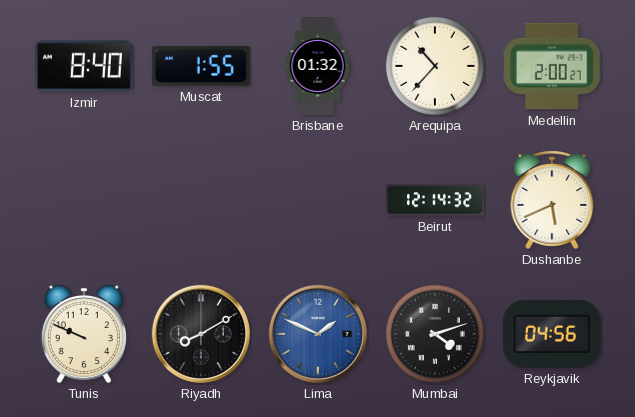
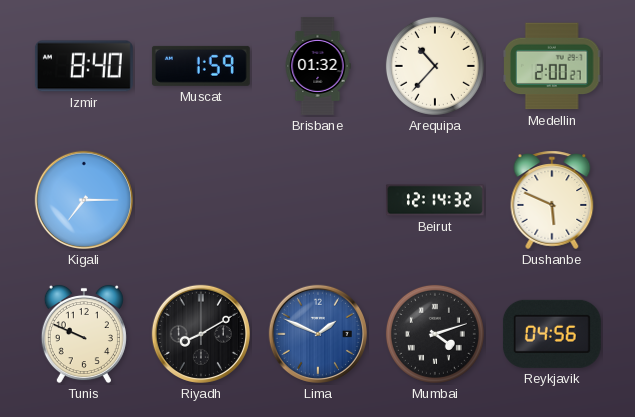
Muscat: 1:55 -> 1:59
Kigali: none -> 7:15
Dushanbe: 5:41 -> 5:49
